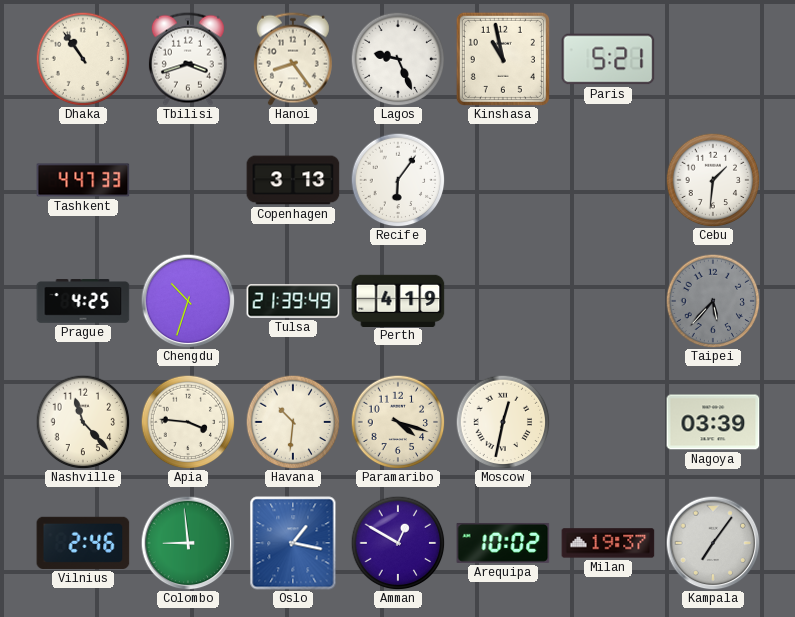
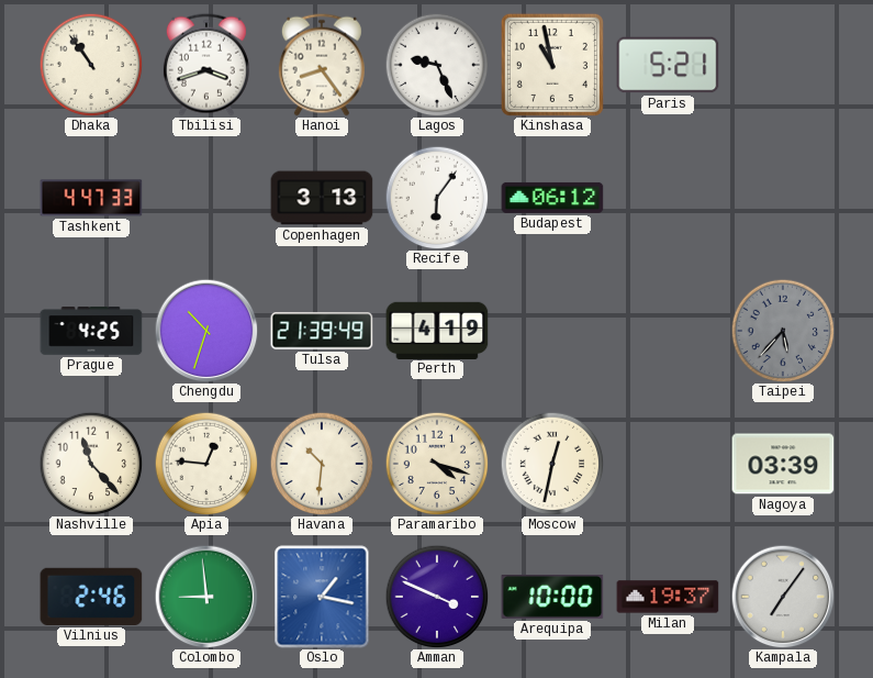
Budapest: none -> 06:12
Cebu: 1:31 -> none
Apia: 3:46 -> 12:46
Amman: 12:50 -> 3:49
Arequipa: 10:02 -> 10:00
